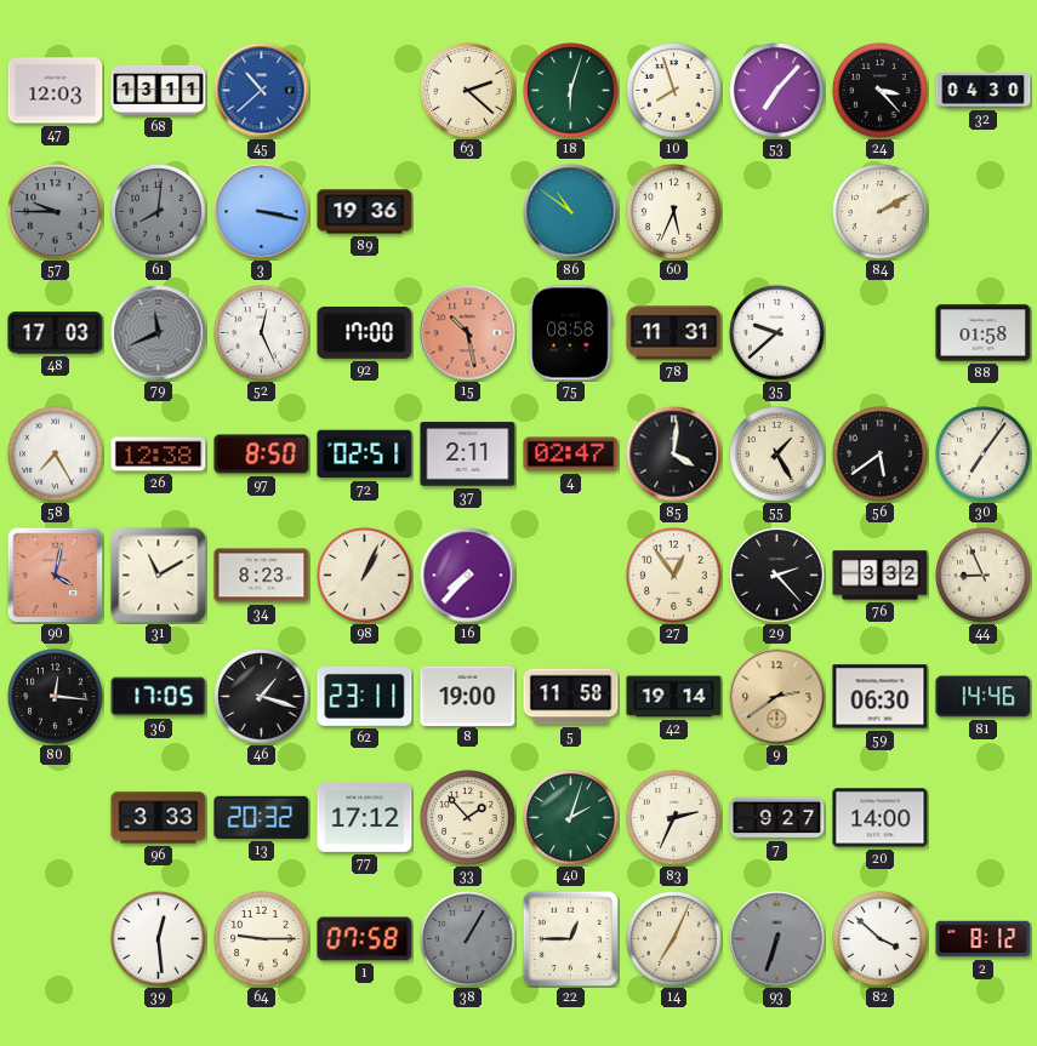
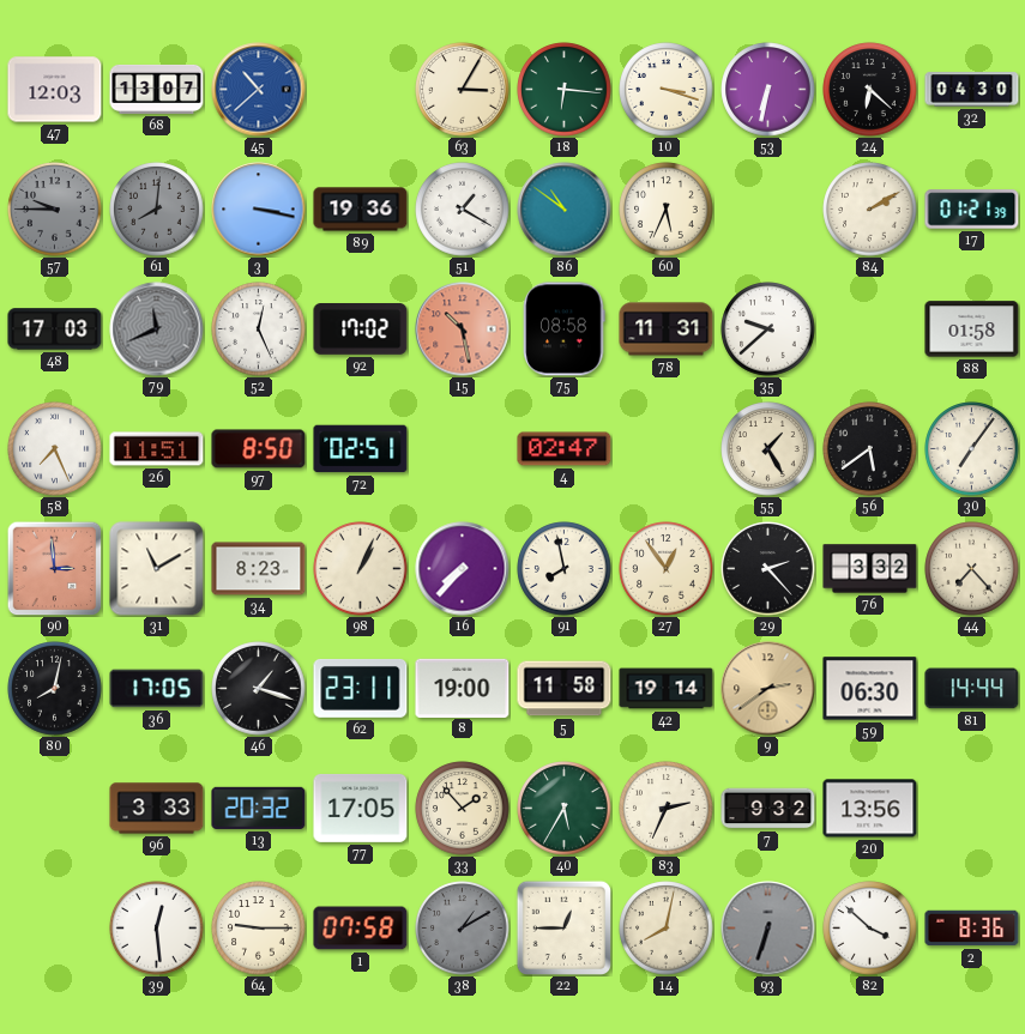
68: 13:11 -> 13:07
63: 2:22 -> 3:05
18: 6:03 -> 6:16
10: 7:57 -> 3:18
53: 7:07 -> 6:32
24: 3:23 -> 6:22
51: none -> 1:20
17: none -> 01:21
92: 17:00 -> 17:02
58: 7:25 -> 7:26
26: 12:38 -> 11:51
37: 2:11 -> none
85: 4:01 -> none
90: 4:02 -> 2:59
91: none -> 7:58
44: 8:56 -> 7:23
80: 12:16 -> 8:02
81: 14:46 -> 14:44
77: 17:12 -> 17:05
40: 2:03 -> 5:35
7: 9:27 -> 9:32
20: 14:00 -> 13:56
38: 1:05 -> 1:10
14: 7:04 -> 8:02
2: 8:12 -> 8:36
